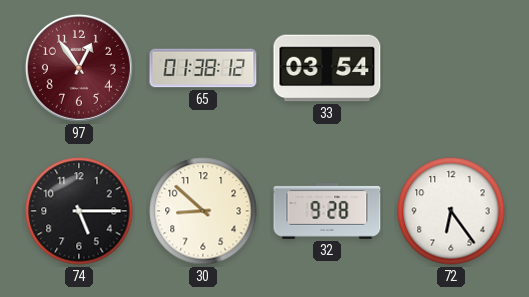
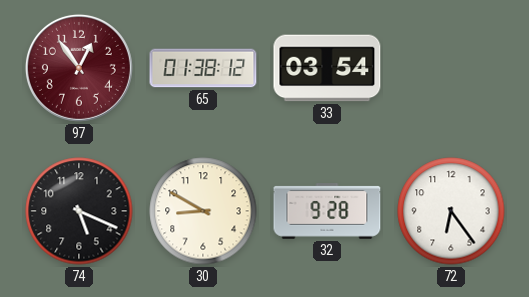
74: 5:15 -> 5:19
30: 8:52 -> 8:50
